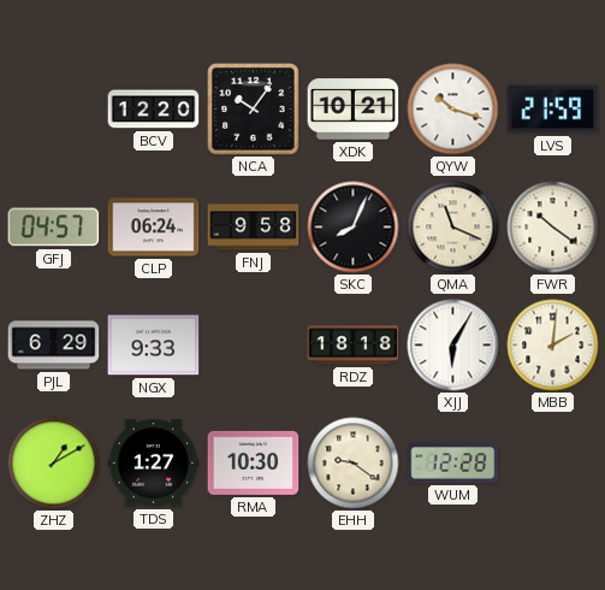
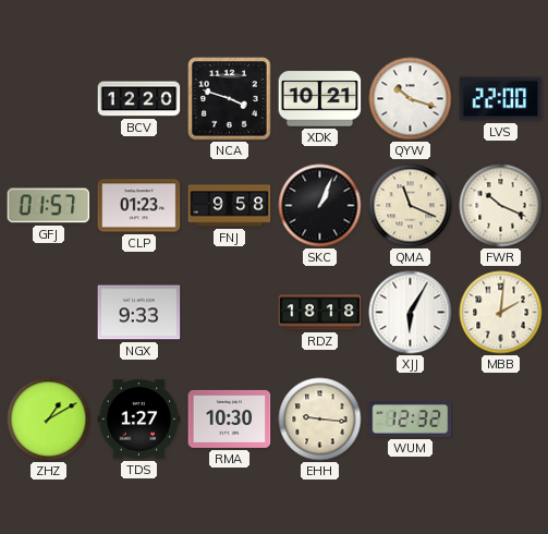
NCA: 10:06 -> 3:48
LVS: 21:59 -> 22:00
GFJ: 04:57 -> 01:57
CLP: 06:24 -> 01:23
SKC: 8:04 -> 1:04
FWR: 10:21 -> 10:19
PJL: 6:29 -> none
EHH: 9:21 -> 9:16
WUM: 12:28 -> 12:32
